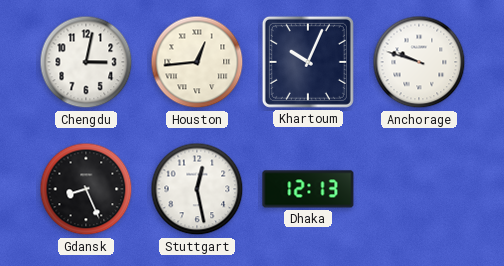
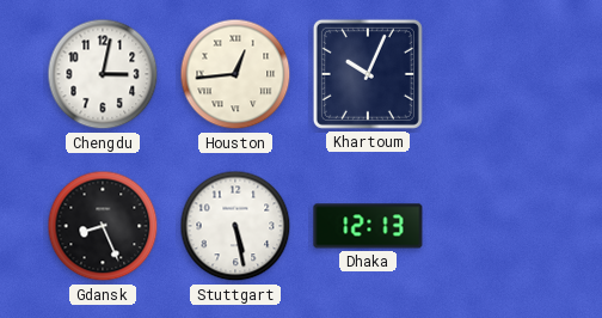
Anchorage: 9:48 -> none
Stuttgart: 12:28 -> 5:28
